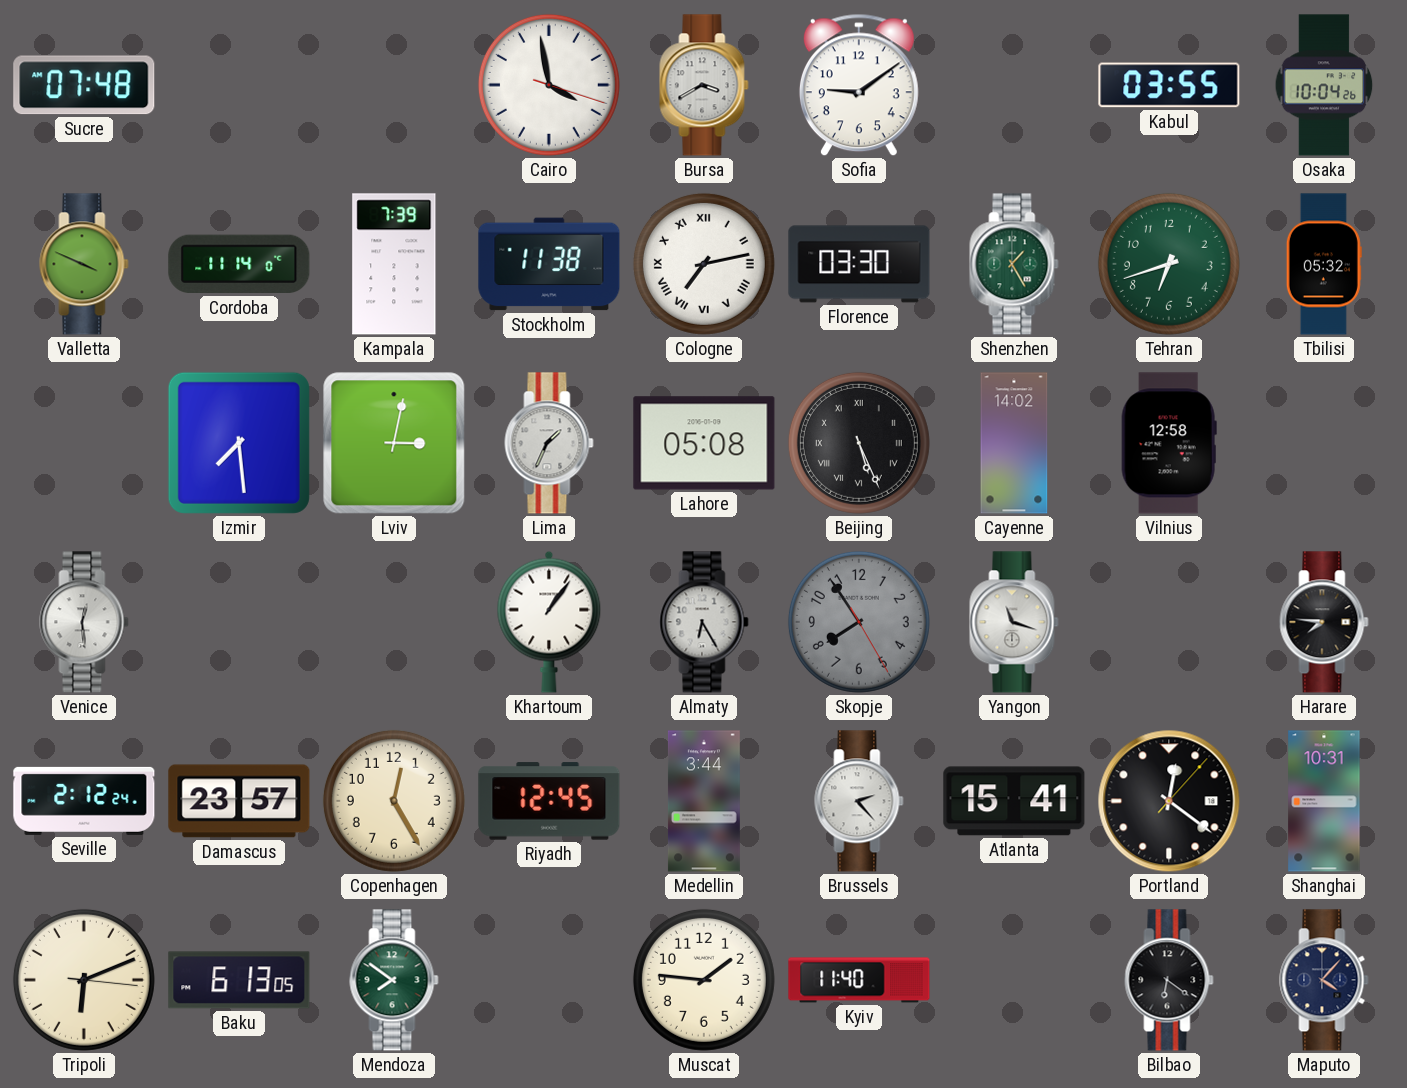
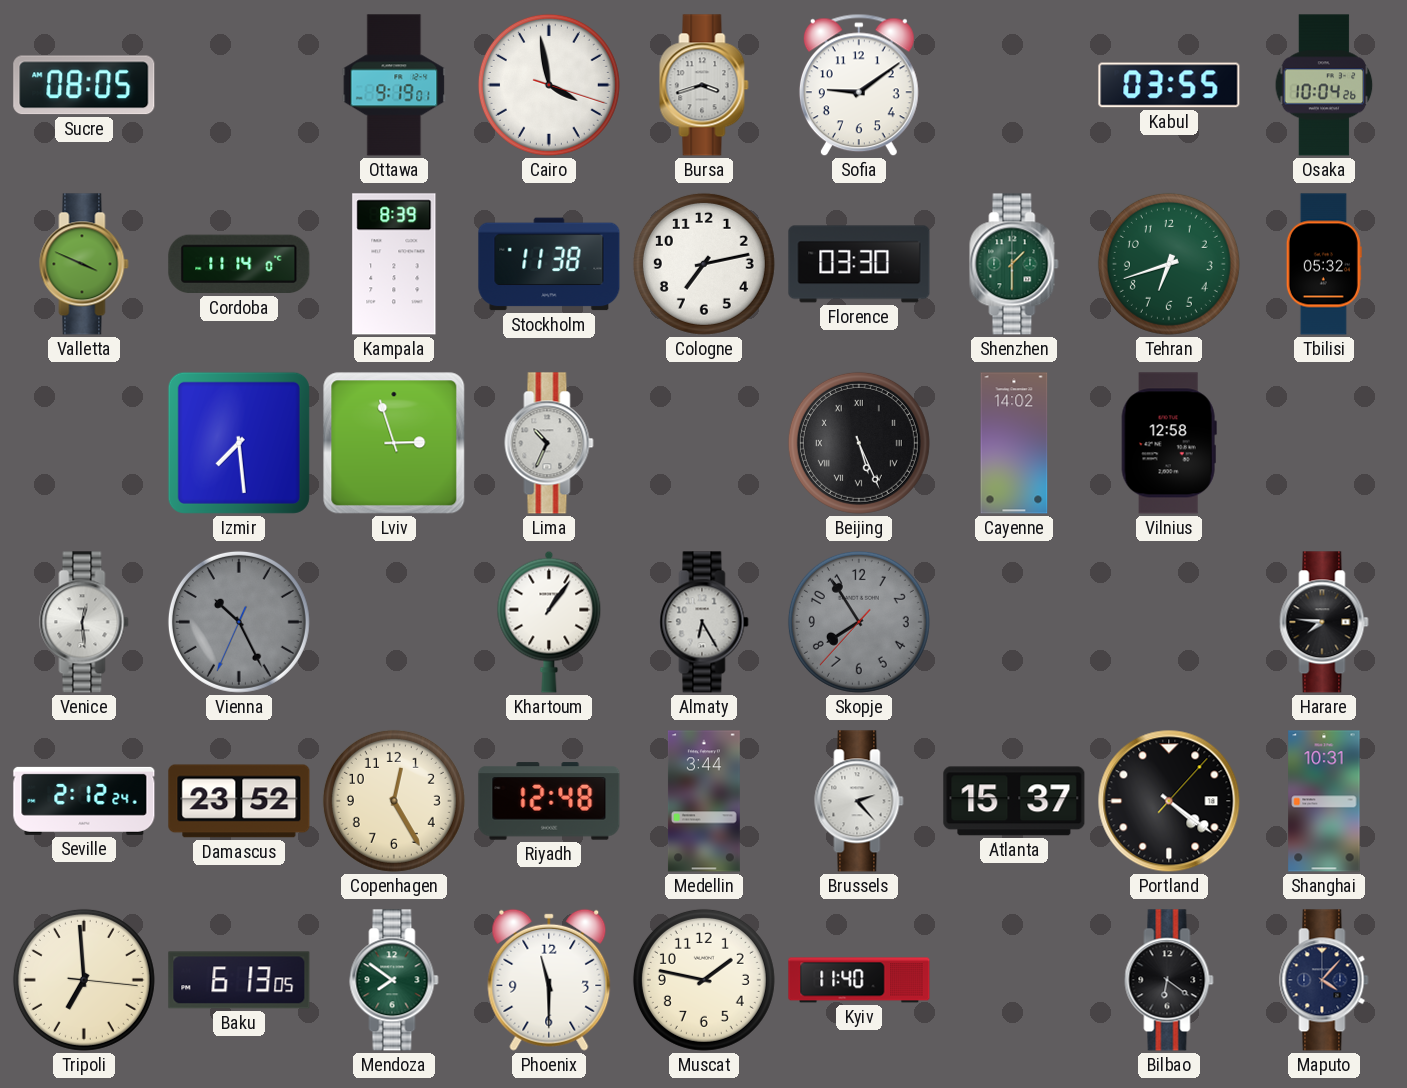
Sucre: 07:48 -> 08:05
Ottawa: none -> 9:19
Bursa: 3:40 -> 3:42
Kampala: 7:39 -> 8:39
Cologne numerals: Roman -> Arabic
Shenzhen: 1:25 -> 1:30
Lviv: 3:02 -> 2:57
Lima: 1:34 -> 10:34
Lahore: 05:08 -> none
Vienna: none -> 10:25
Skopje: 7:54:25 -> 7:54:37
Yangon: 11:18 -> none
Damascus: 23:57 -> 23:52
Riyadh: 12:45 -> 12:48
Atlanta: 15:41 -> 15:37
Portland: 12:21 -> 4:21
Tripoli: 6:11 -> 6:59
Phoenix: none -> 11:30
Muscat: 1:46 -> 1:47
